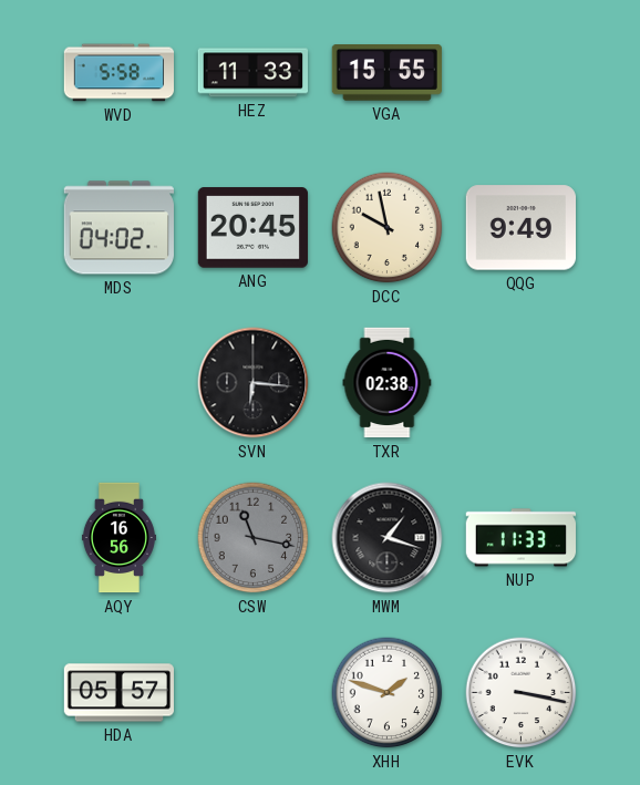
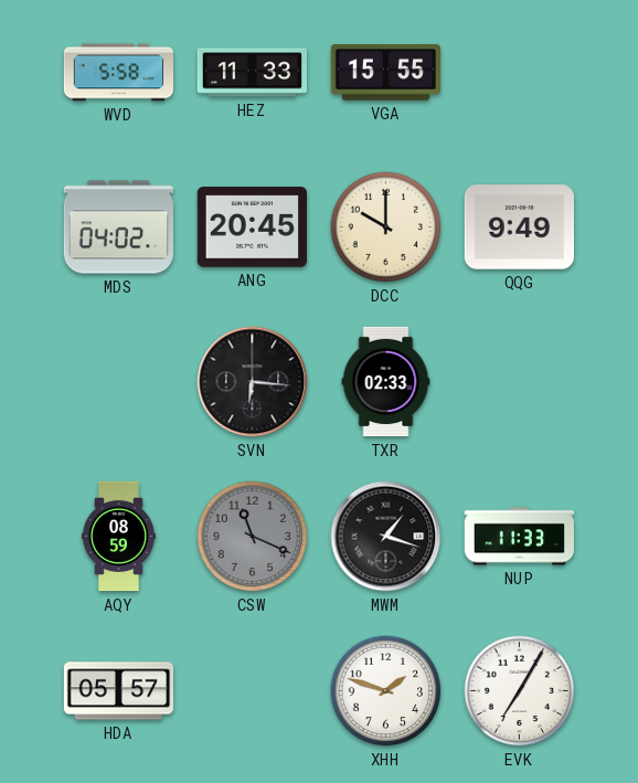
DCC: 9:58 -> 10:00
TXR: 02:38 -> 02:33
AQY: 16:56 -> 08:59
CSW: 11:17 -> 11:19
EVK: 3:17 -> 7:05
